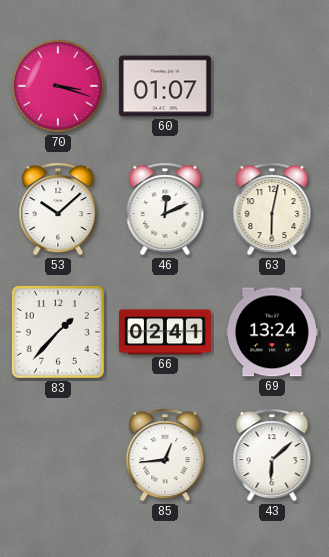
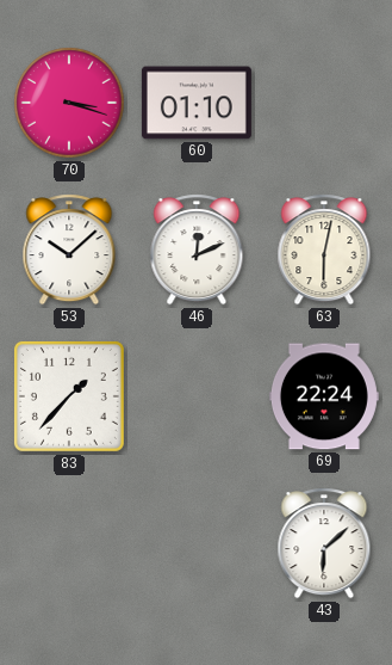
60: 01:07 -> 01:10
66: 02:41 -> none
69: 13:24 -> 22:24
85: 12:44 -> none
